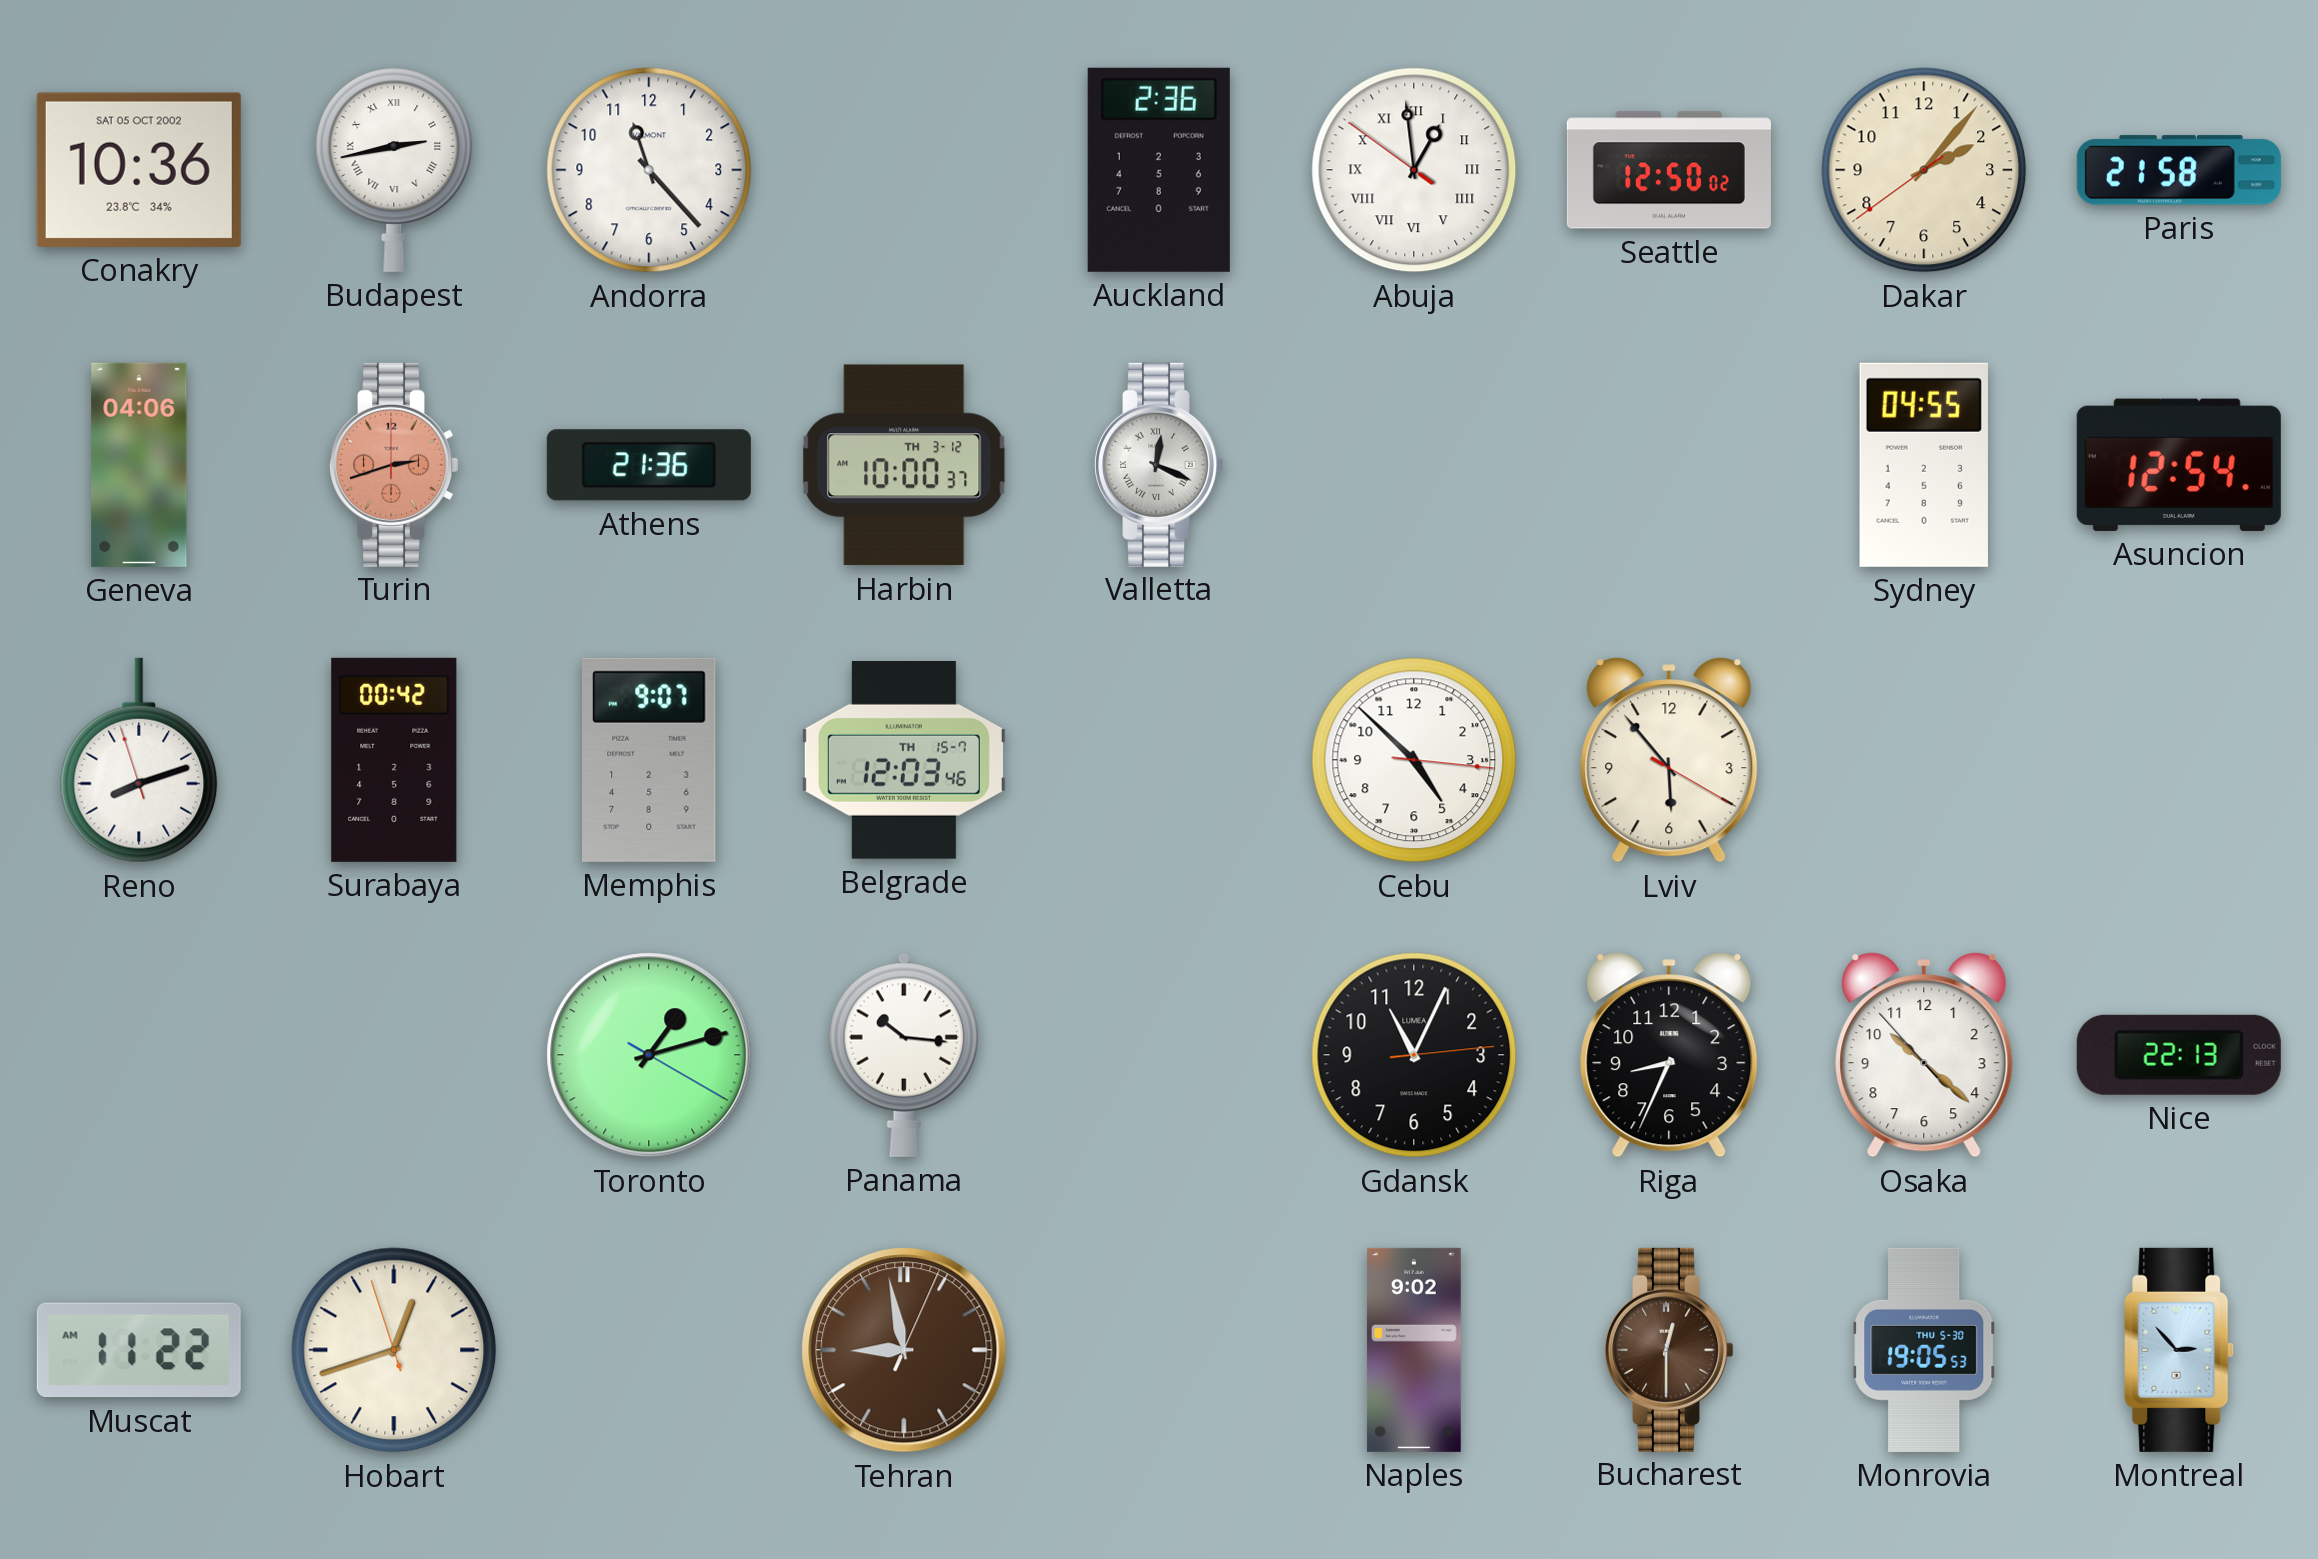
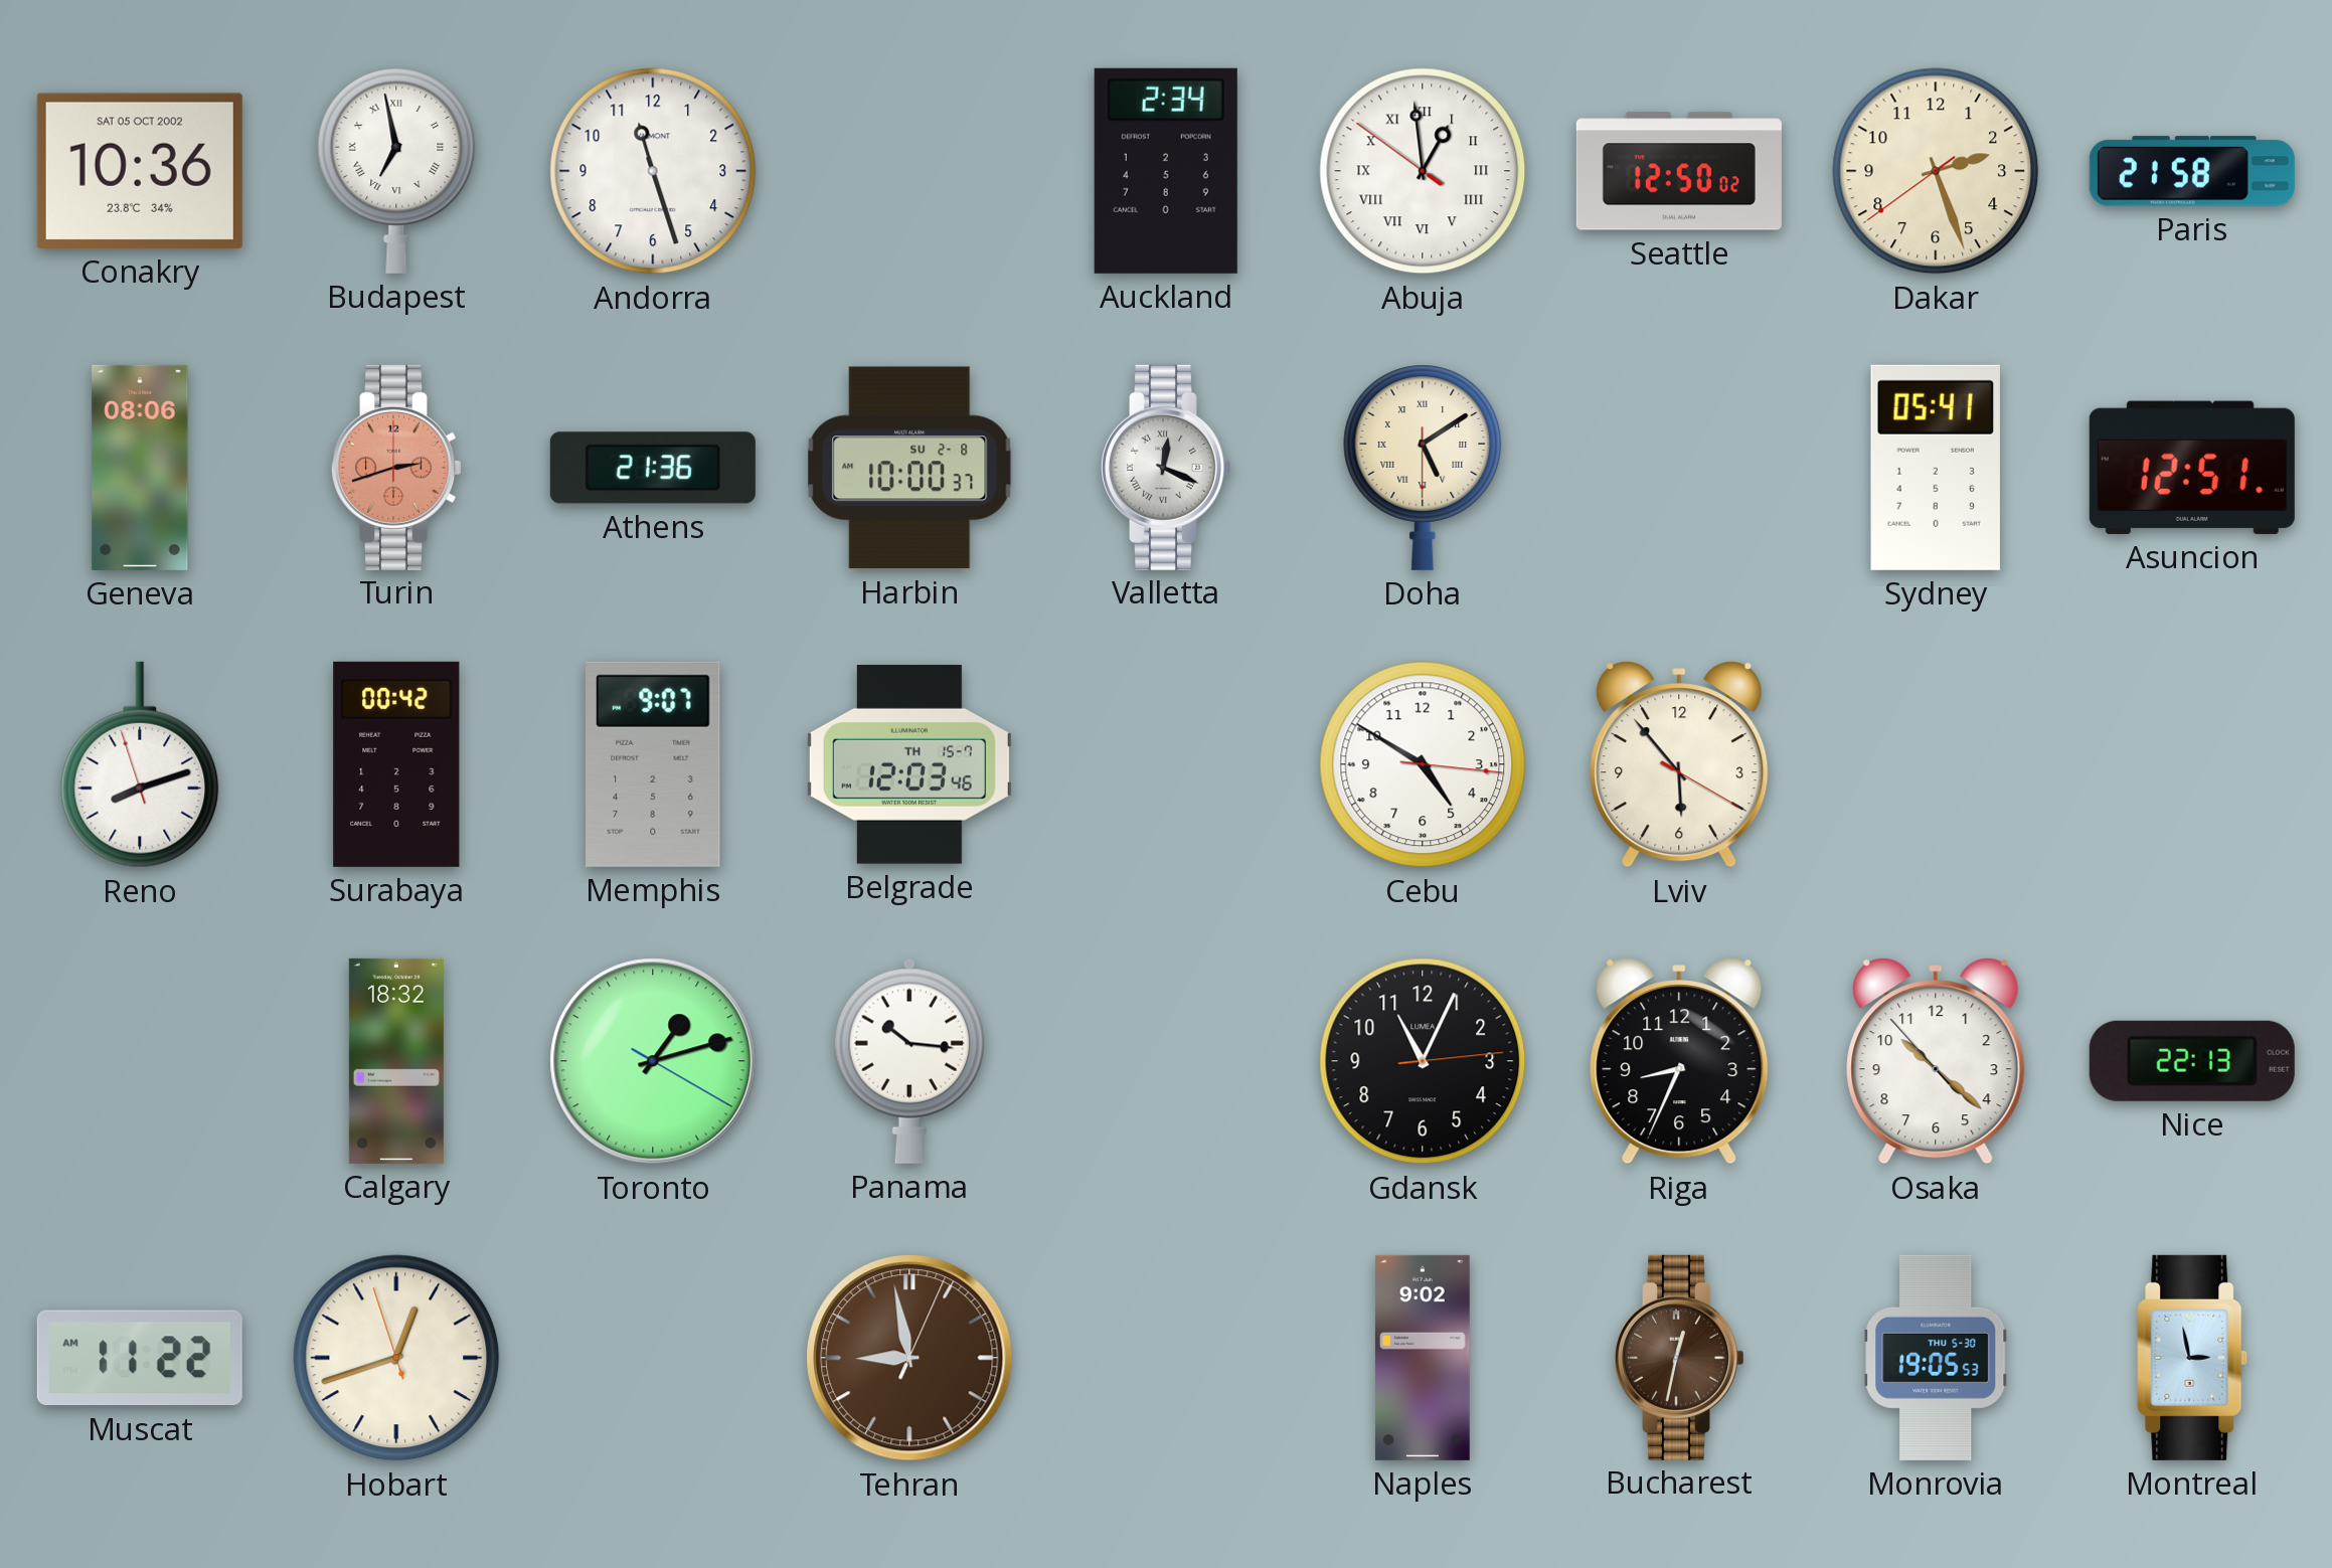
Budapest: 2:43 -> 6:58
Andorra: 11:23 -> 11:27
Auckland: 2:36 -> 2:34
Dakar: 2:06 -> 2:26
Geneva: 04:06 -> 08:06
Harbin date: TH 3-12 -> SU 2-8
Doha: none -> 5:09
Sydney: 04:55 -> 05:41
Asuncion: 12:54 -> 12:51
Cebu: 4:52 -> 4:50
Calgary: none -> 18:32
Bucharest: 12:30 -> 12:32
Montreal: 2:53 -> 2:58
